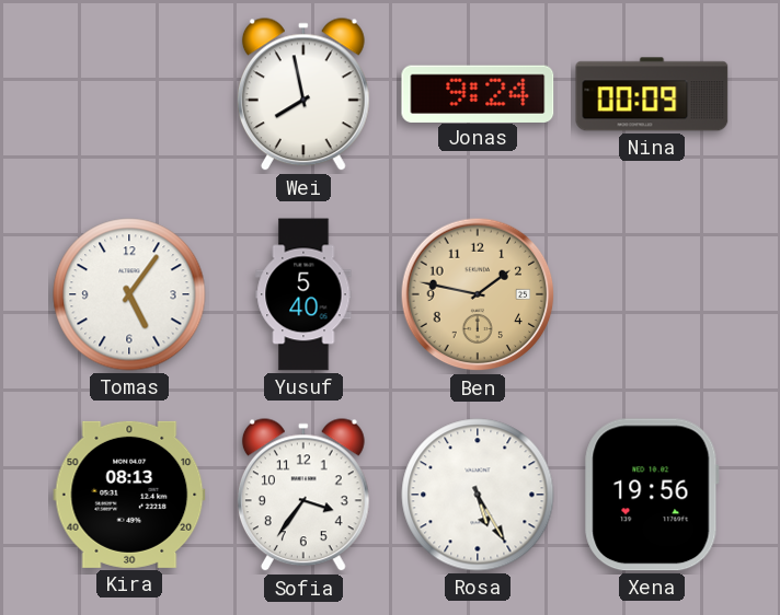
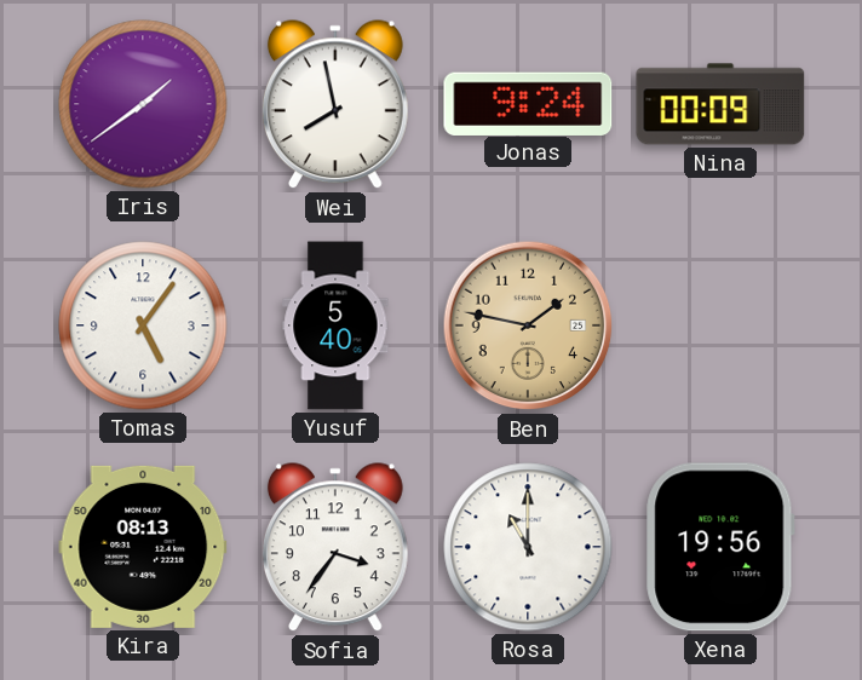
Iris: none -> 1:39
Rosa: 5:25 -> 11:00
